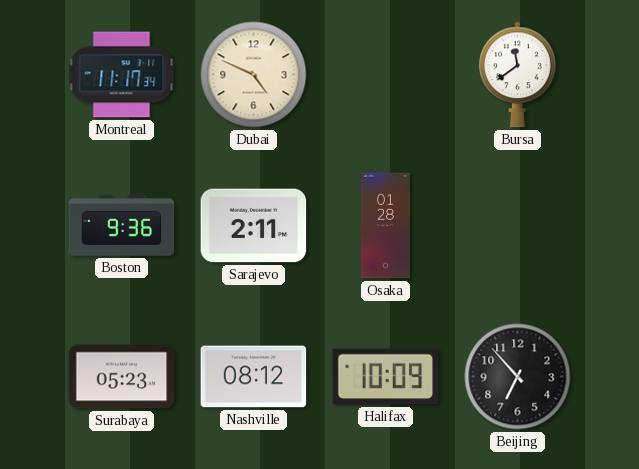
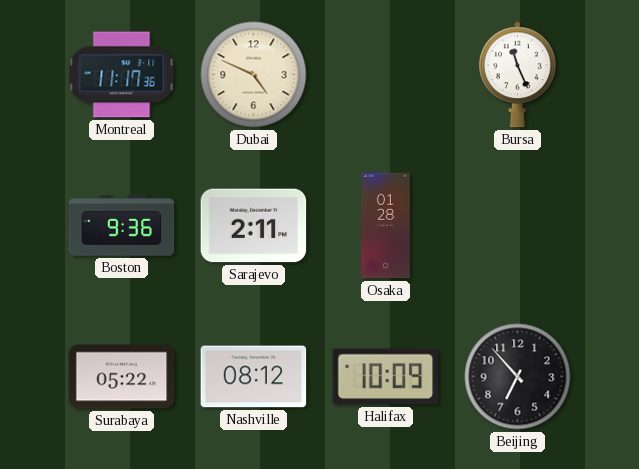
Montreal: 11:17:34 -> 11:17:36
Bursa: 11:39 -> 11:26
Surabaya: 05:23 -> 05:22
